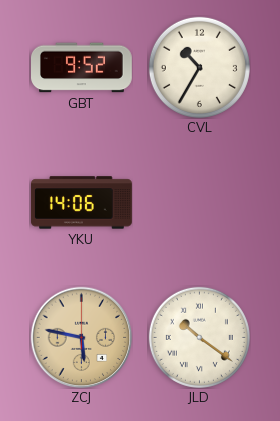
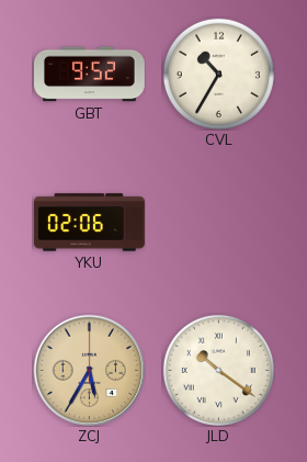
YKU: 14:06 -> 02:06
ZCJ: 5:47 -> 5:35
